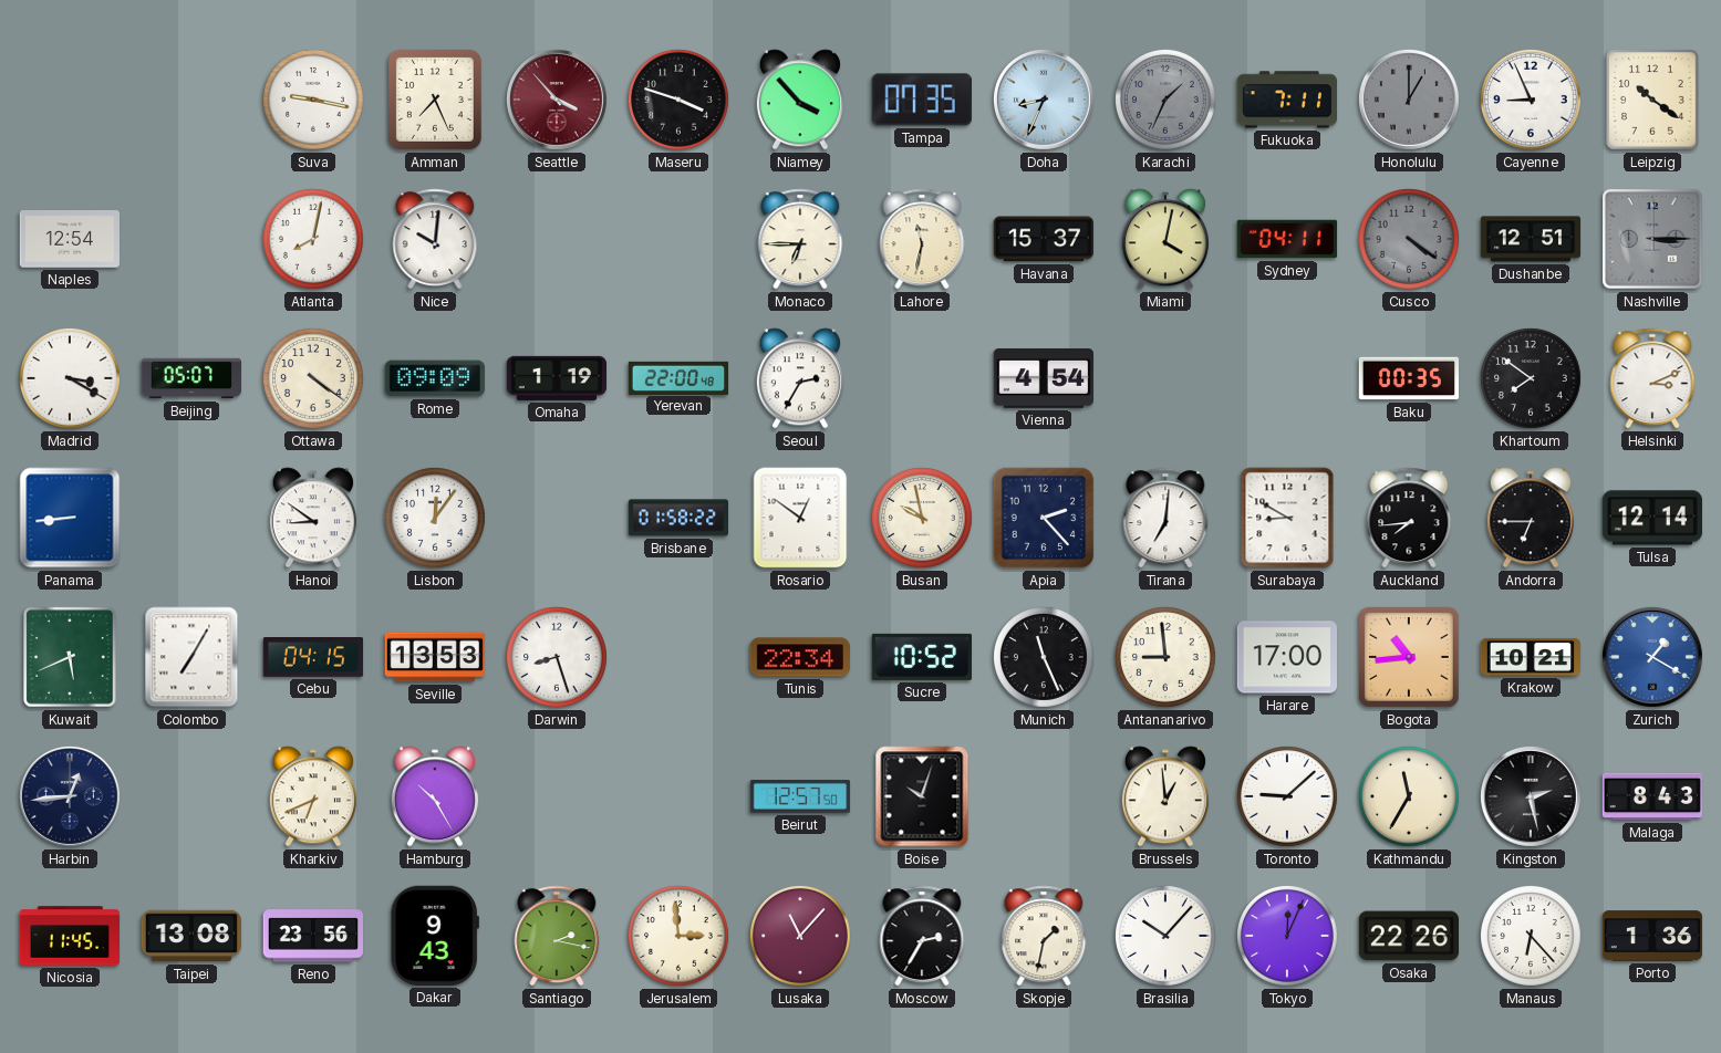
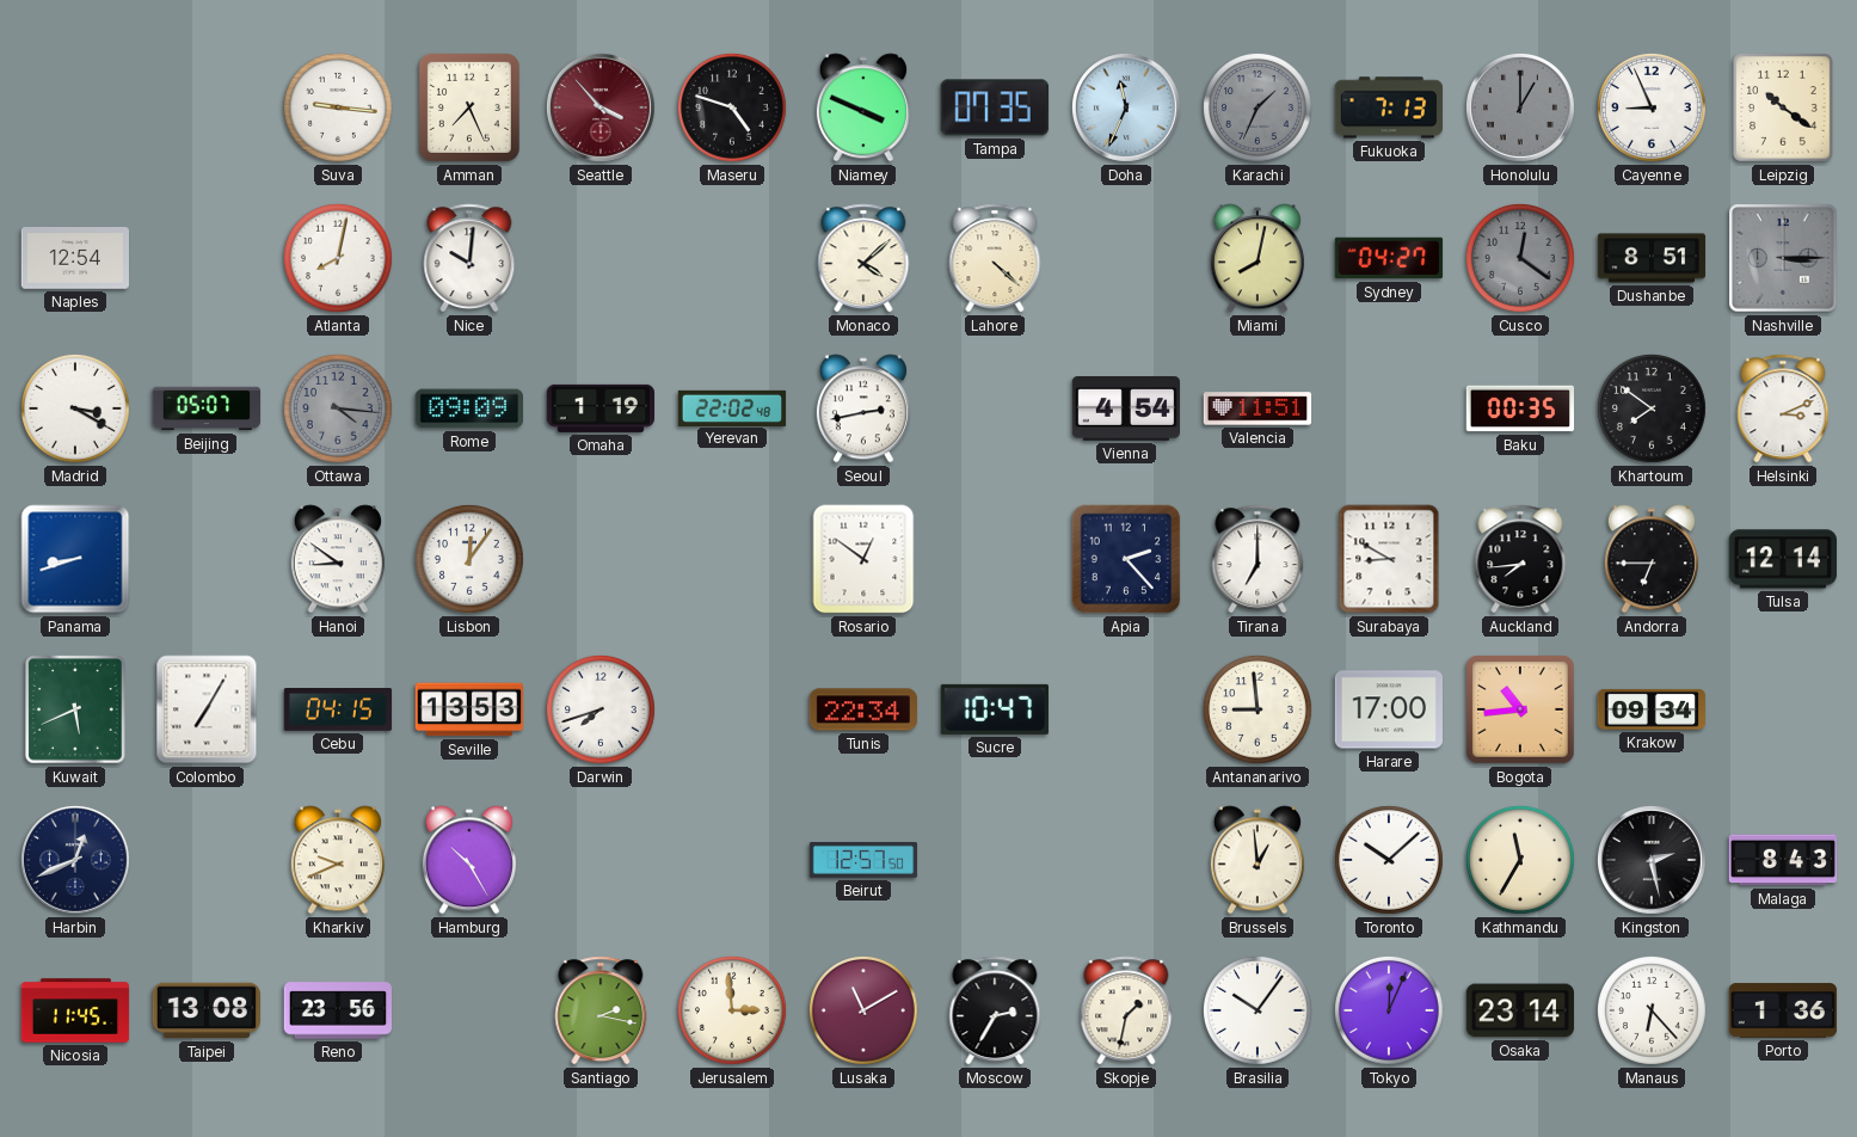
Suva: 9:17 -> 9:16
Maseru: 3:48 -> 4:48
Niamey: 3:53 -> 3:49
Doha: 8:34 -> 11:34
Fukuoka: 7:11 -> 7:13
Monaco: 6:45 -> 4:08
Lahore: 11:32 -> 4:22
Havana: 15:37 -> none
Miami: 4:02 -> 8:02
Sydney: 04:11 -> 04:27
Cusco: 4:21 -> 12:21
Dushanbe: 12:51 -> 8:51
Ottawa: 4:21 -> 4:16
Ottawa dial: cream -> grey
Yerevan: 22:00 -> 22:02
Seoul: 2:35 -> 2:43
Valencia: none -> 11:51
Panama: 8:44 -> 8:42
Brisbane: 01:58 -> none
Busan: 9:58 -> none
Tirana: 7:01 -> 7:00
Darwin: 8:27 -> 7:42
Sucre: 10:52 -> 10:47
Munich: 11:26 -> none
Krakow: 10:21 -> 09:34
Zurich: 1:20 -> none
Harbin: 12:44 -> 12:41
Kharkiv: 6:41 -> 9:41
Boise: 10:03 -> none
Toronto: 9:08 -> 10:08
Dakar: 9:43 -> none
Lusaka: 11:07 -> 11:10
Brasilia: 10:07 -> 10:06
Osaka: 22:26 -> 23:14
